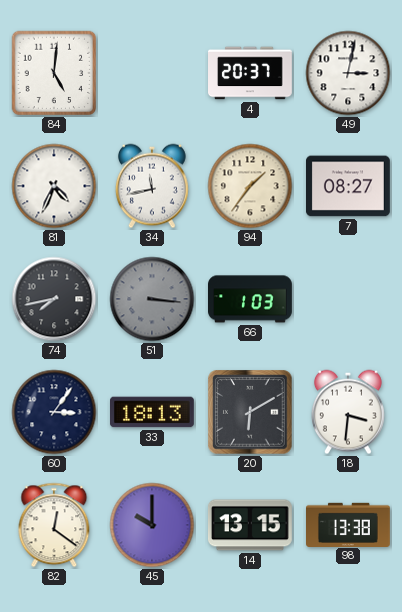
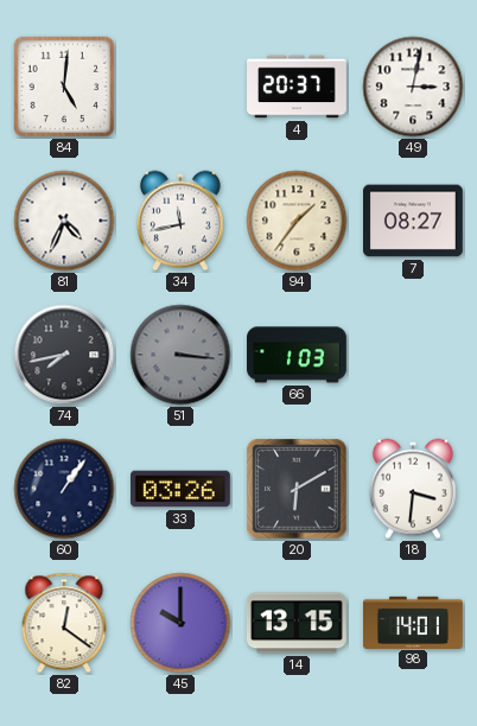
60: 3:06 -> 1:06
33: 18:13 -> 03:26
98: 13:38 -> 14:01
